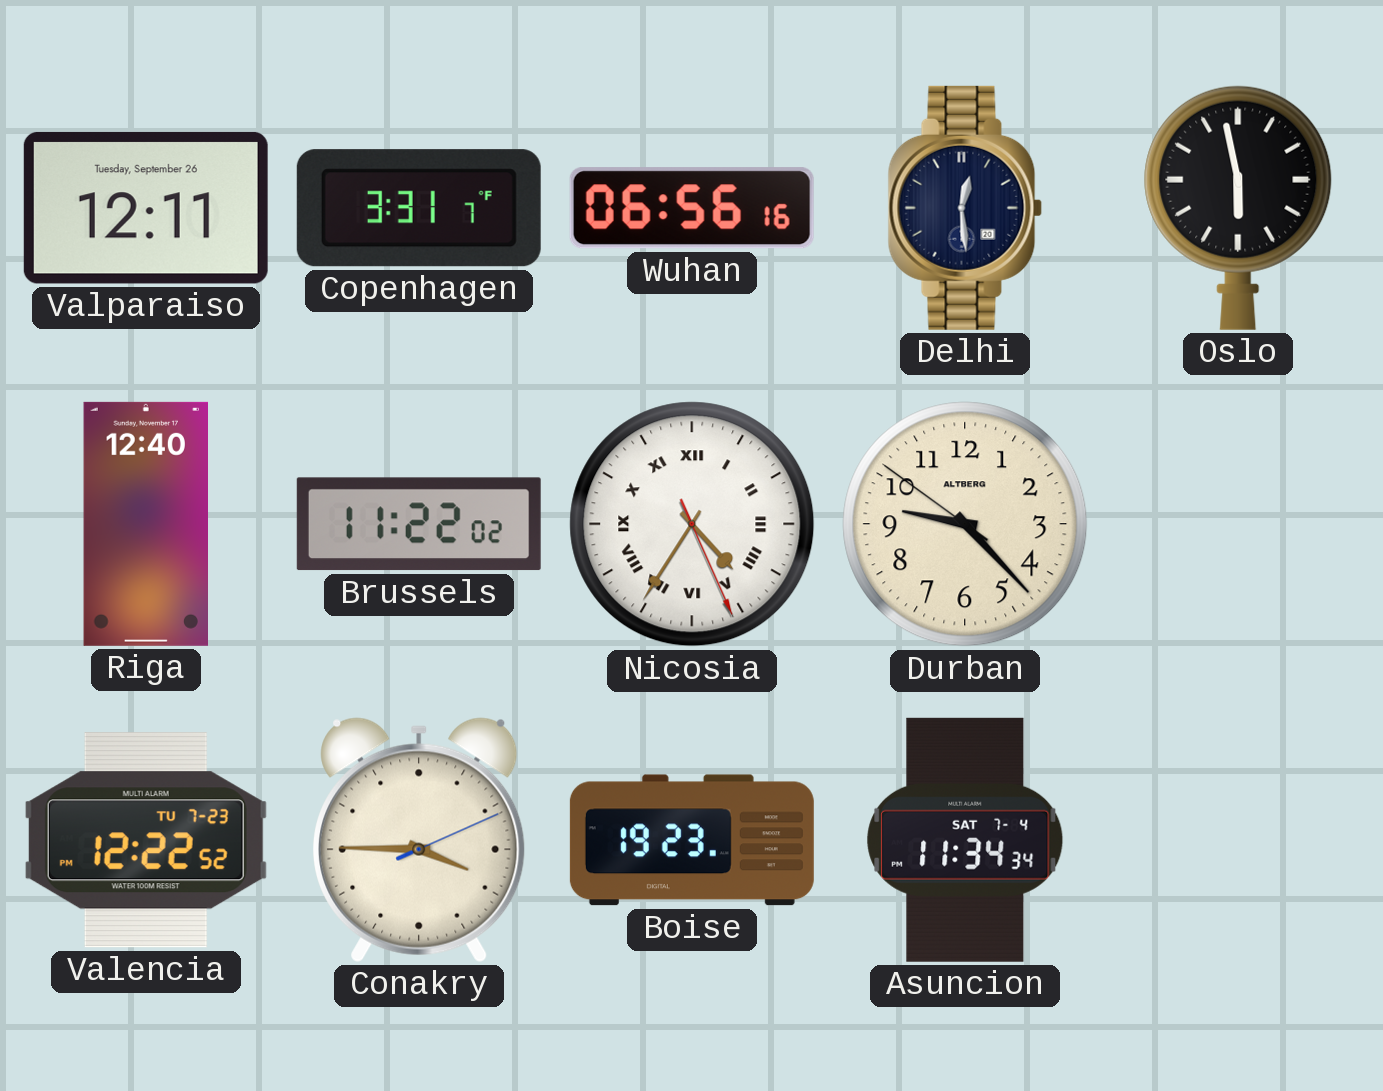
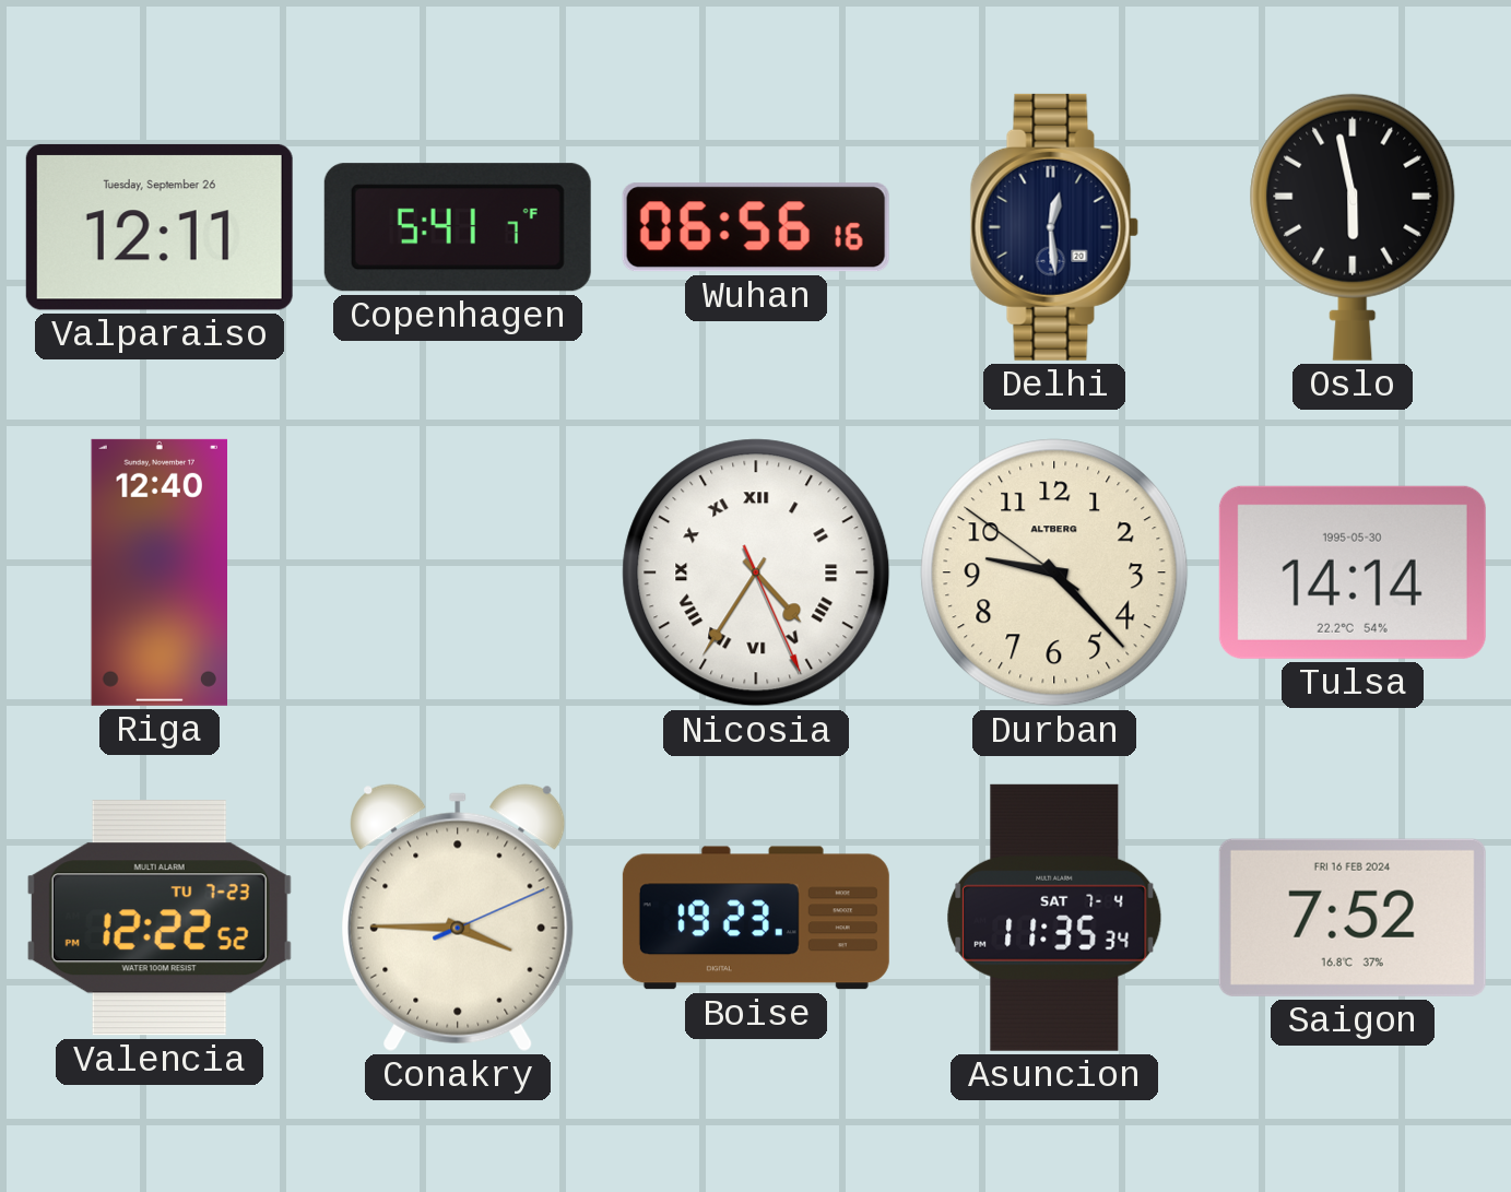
Copenhagen: 3:31 -> 5:41
Brussels: 11:22 -> none
Tulsa: none -> 14:14
Asuncion: 11:34 -> 11:35
Saigon: none -> 7:52
